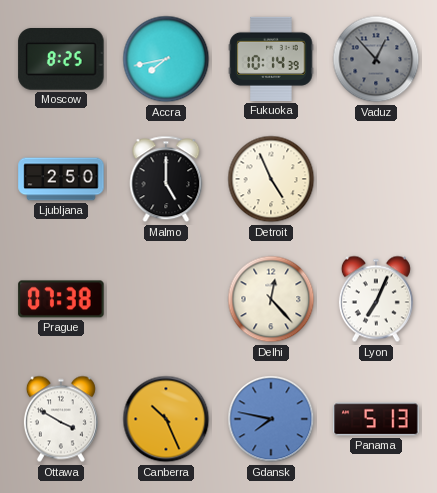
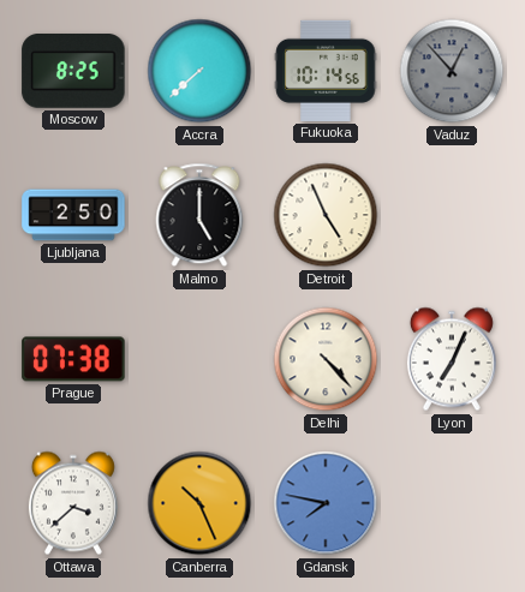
Accra: 7:43 -> 7:38
Fukuoka: 10:14:39 -> 10:14:56
Delhi: 12:23 -> 4:23
Ottawa: 3:50 -> 3:38
Panama: 5:13 -> none
